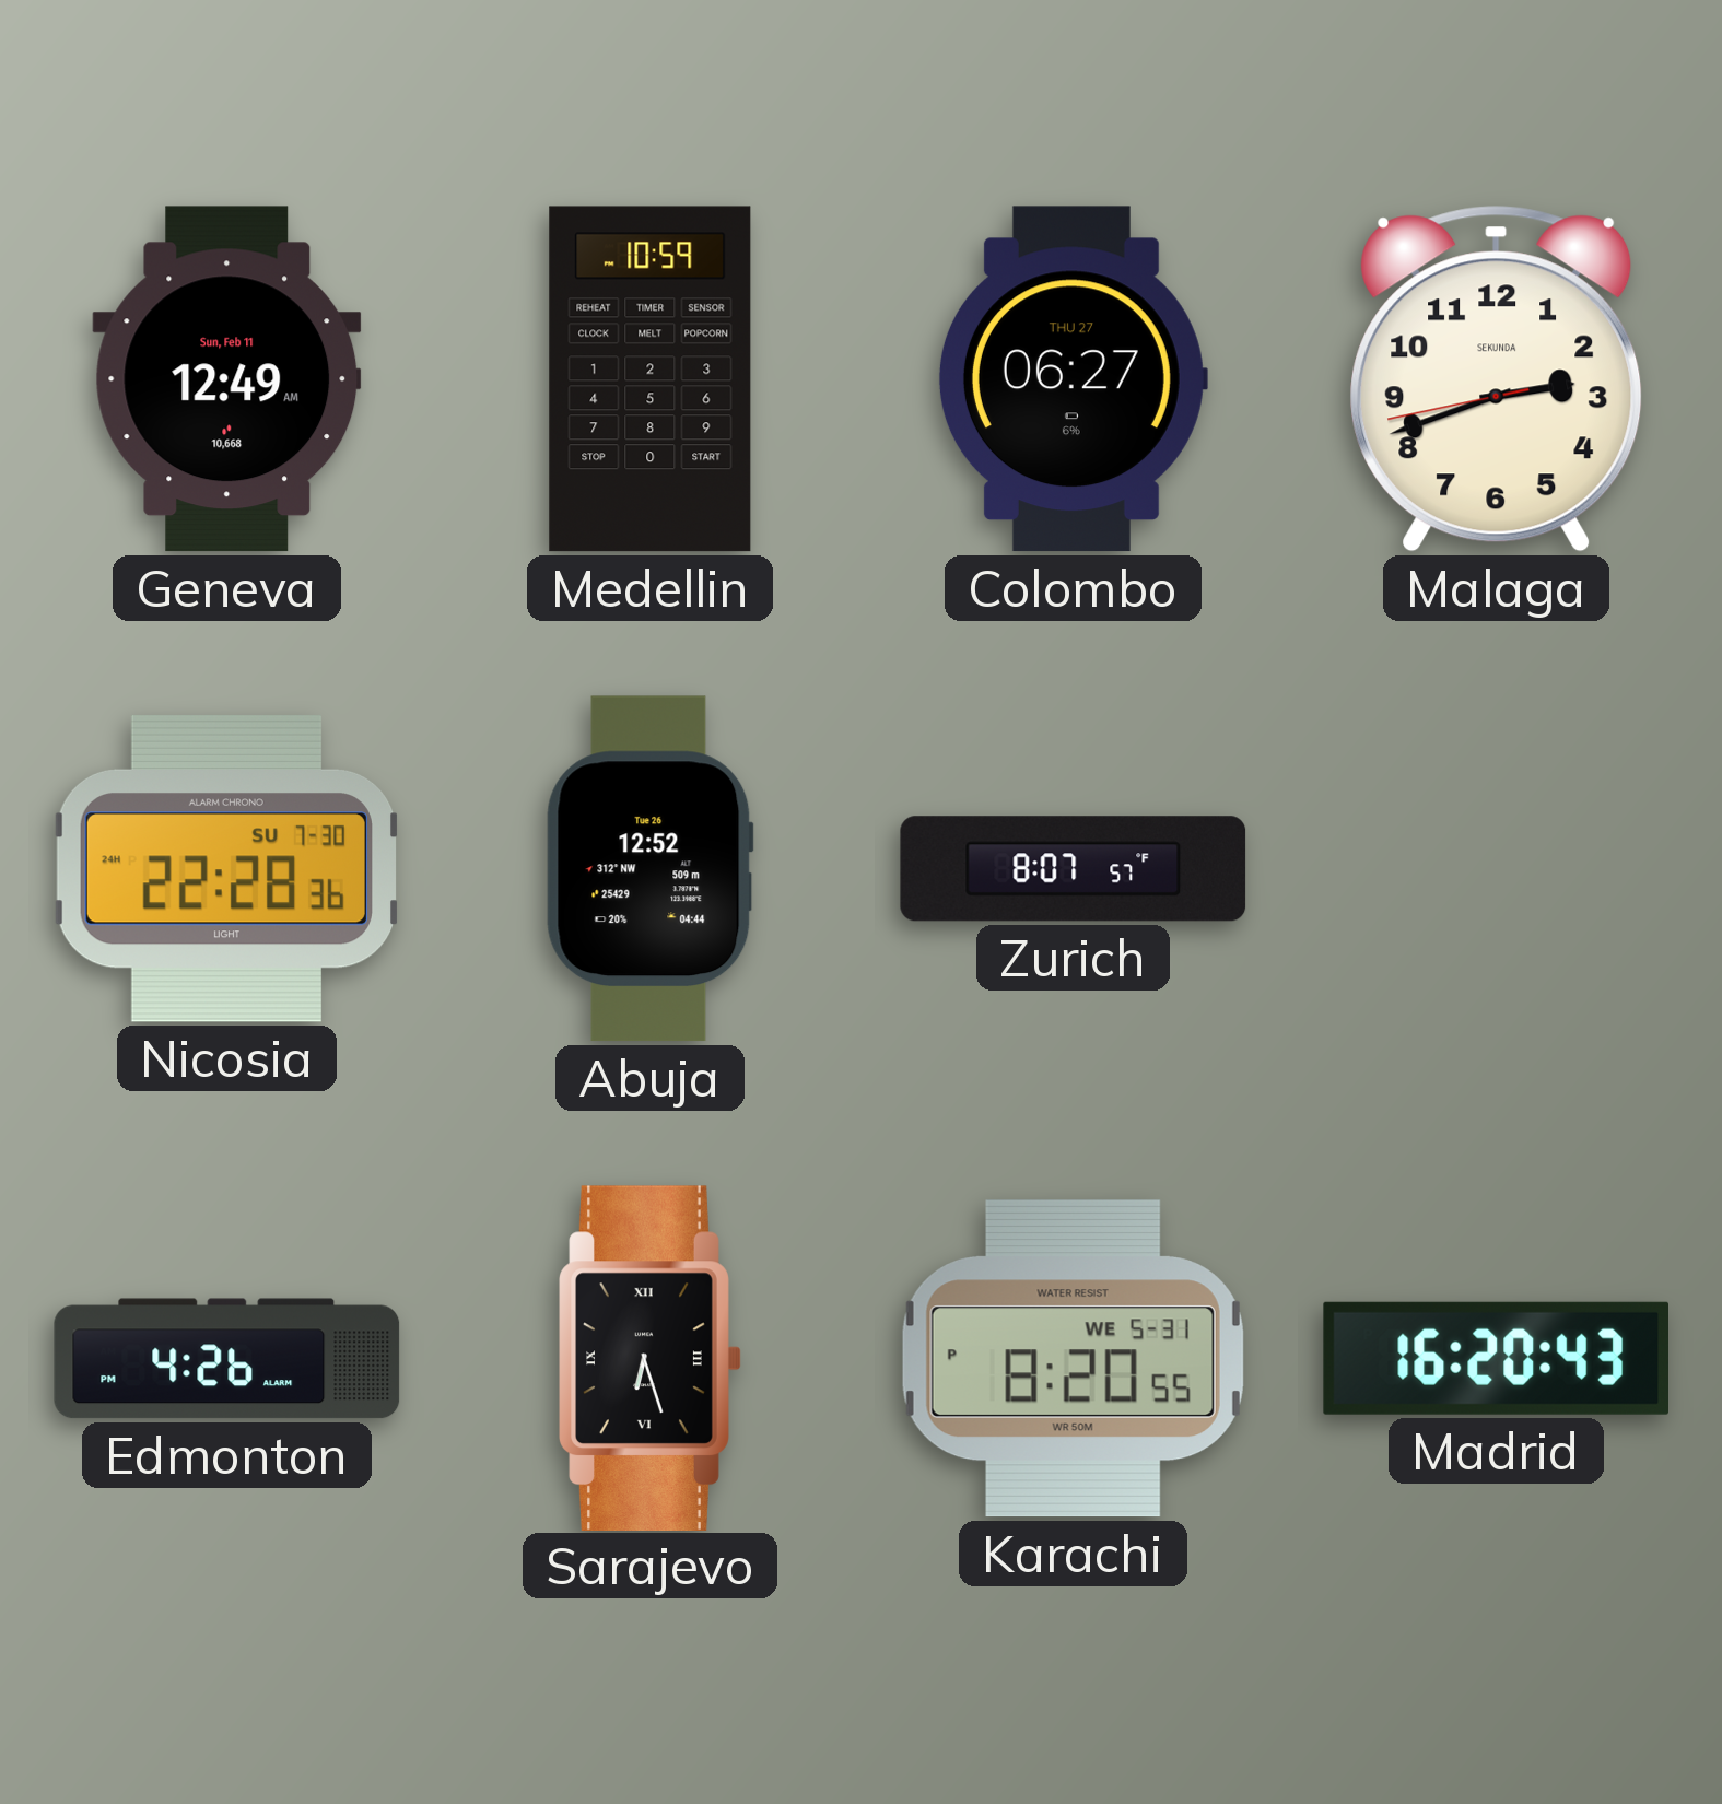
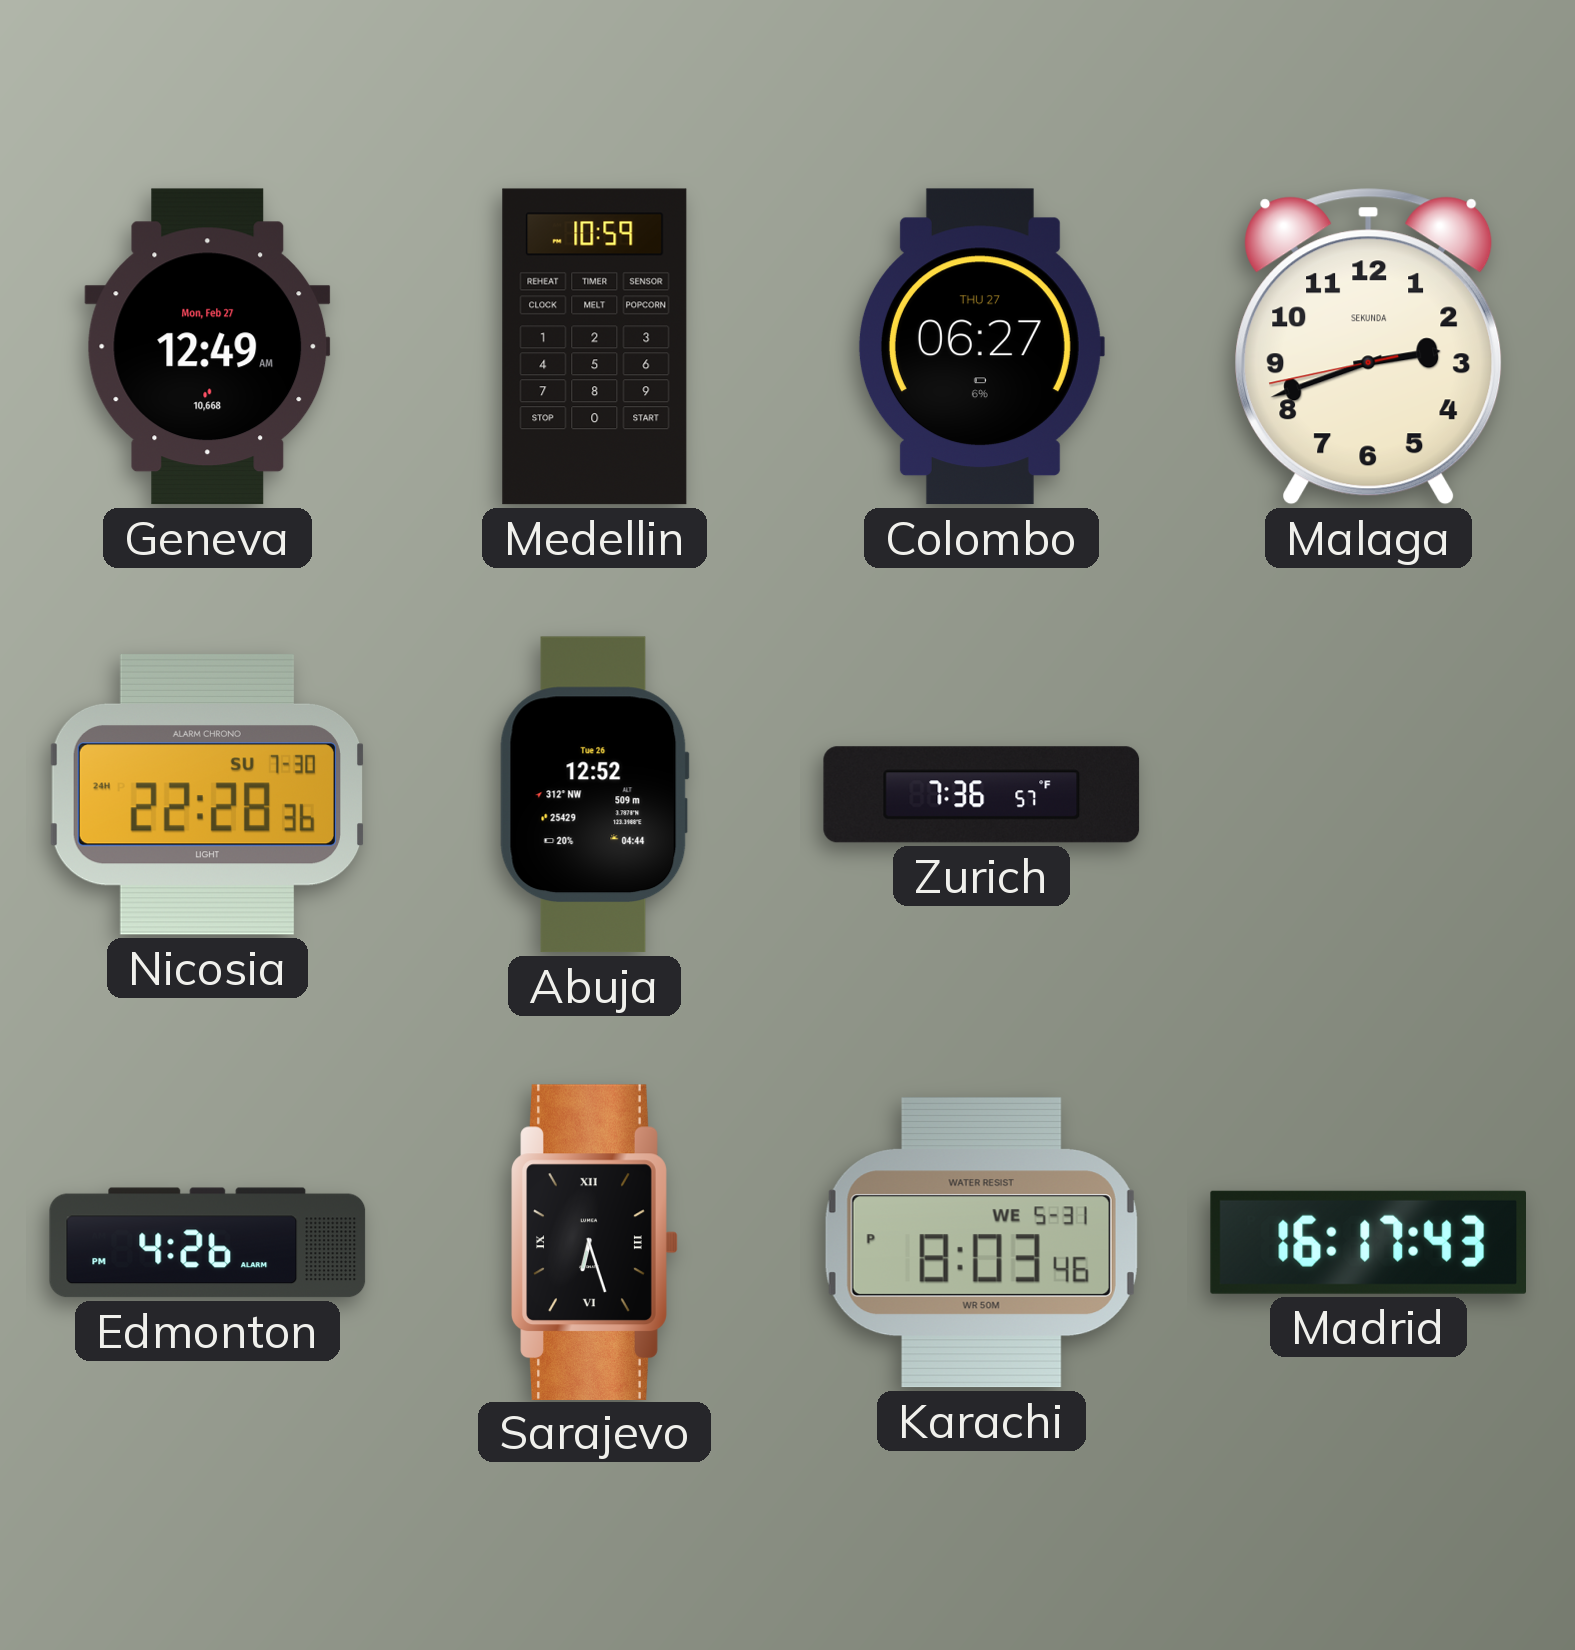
Geneva date: Sun, Feb 11 -> Mon, Feb 27
Zurich: 8:07 -> 7:36
Karachi: 8:20 -> 8:03
Madrid: 16:20 -> 16:17
